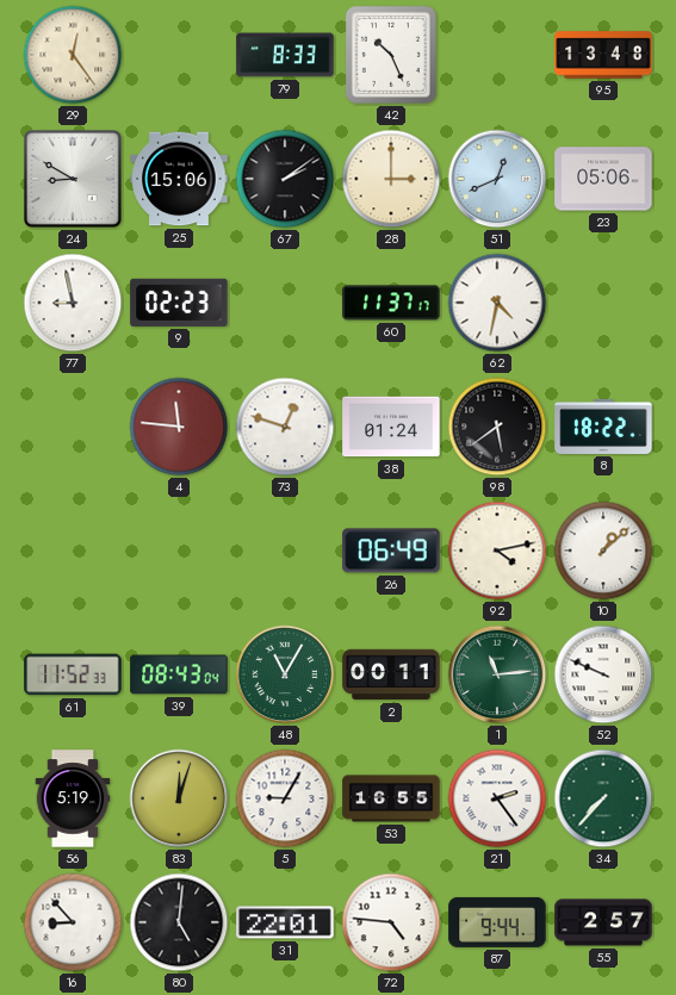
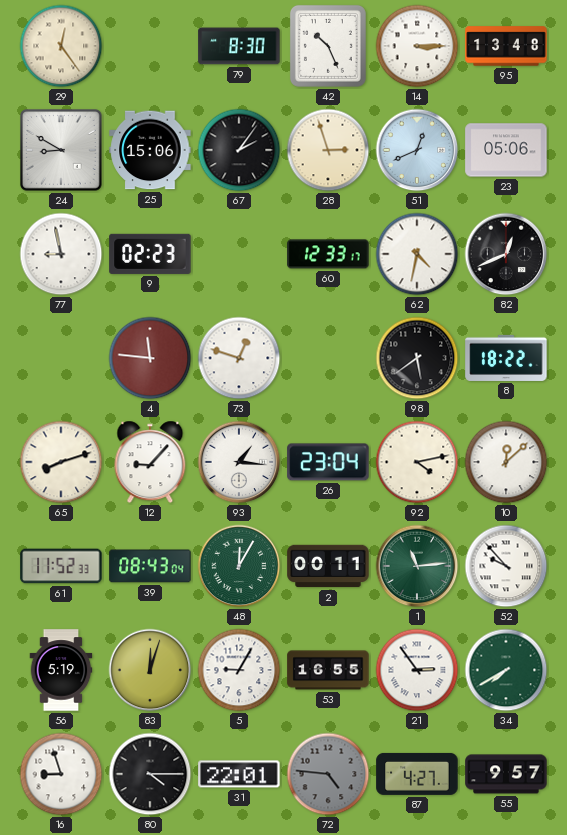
79: 8:33 -> 8:30
14: none -> 3:15
67: 2:09 -> 2:06
28: 3:00 -> 2:57
60: 11:37 -> 12:33
82: none -> 12:41
38: 01:24 -> none
65: none -> 8:12
12: none -> 9:07
93: none -> 1:16
26: 06:49 -> 23:04
10: 1:08 -> 12:08
48: 11:05 -> 12:05
52: 9:49 -> 9:53
21: 2:24 -> 2:54
34: 7:37 -> 7:40
16: 8:53 -> 8:57
80: 5:01 -> 4:15
72 dial: white -> grey
87: 9:44 -> 4:27
55: 2:57 -> 9:57
